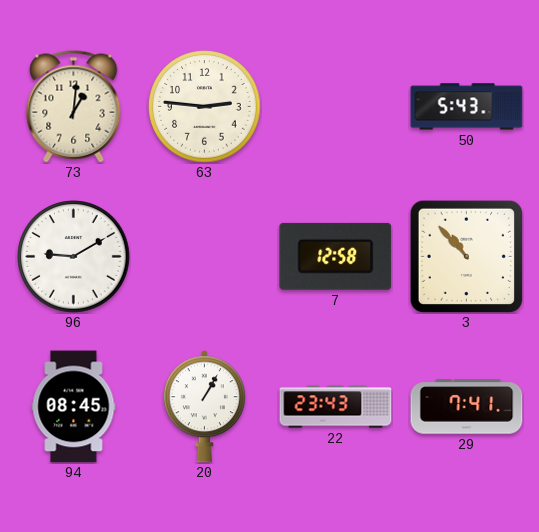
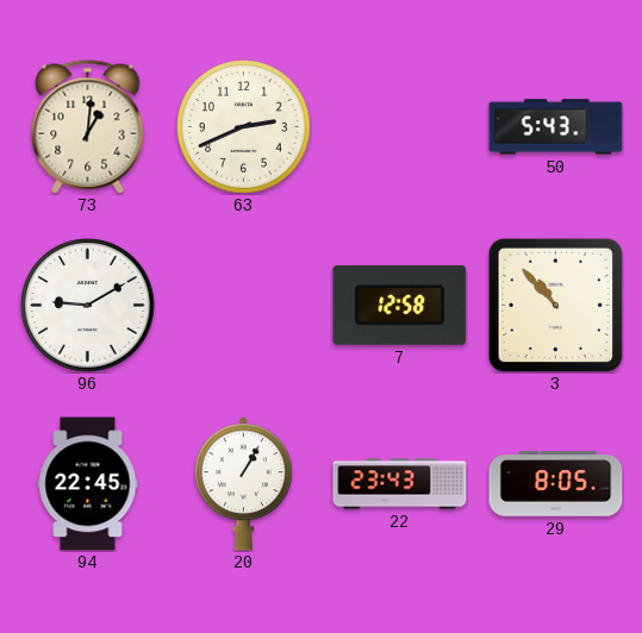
63: 2:46 -> 2:41
94: 08:45 -> 22:45
29: 7:41 -> 8:05
